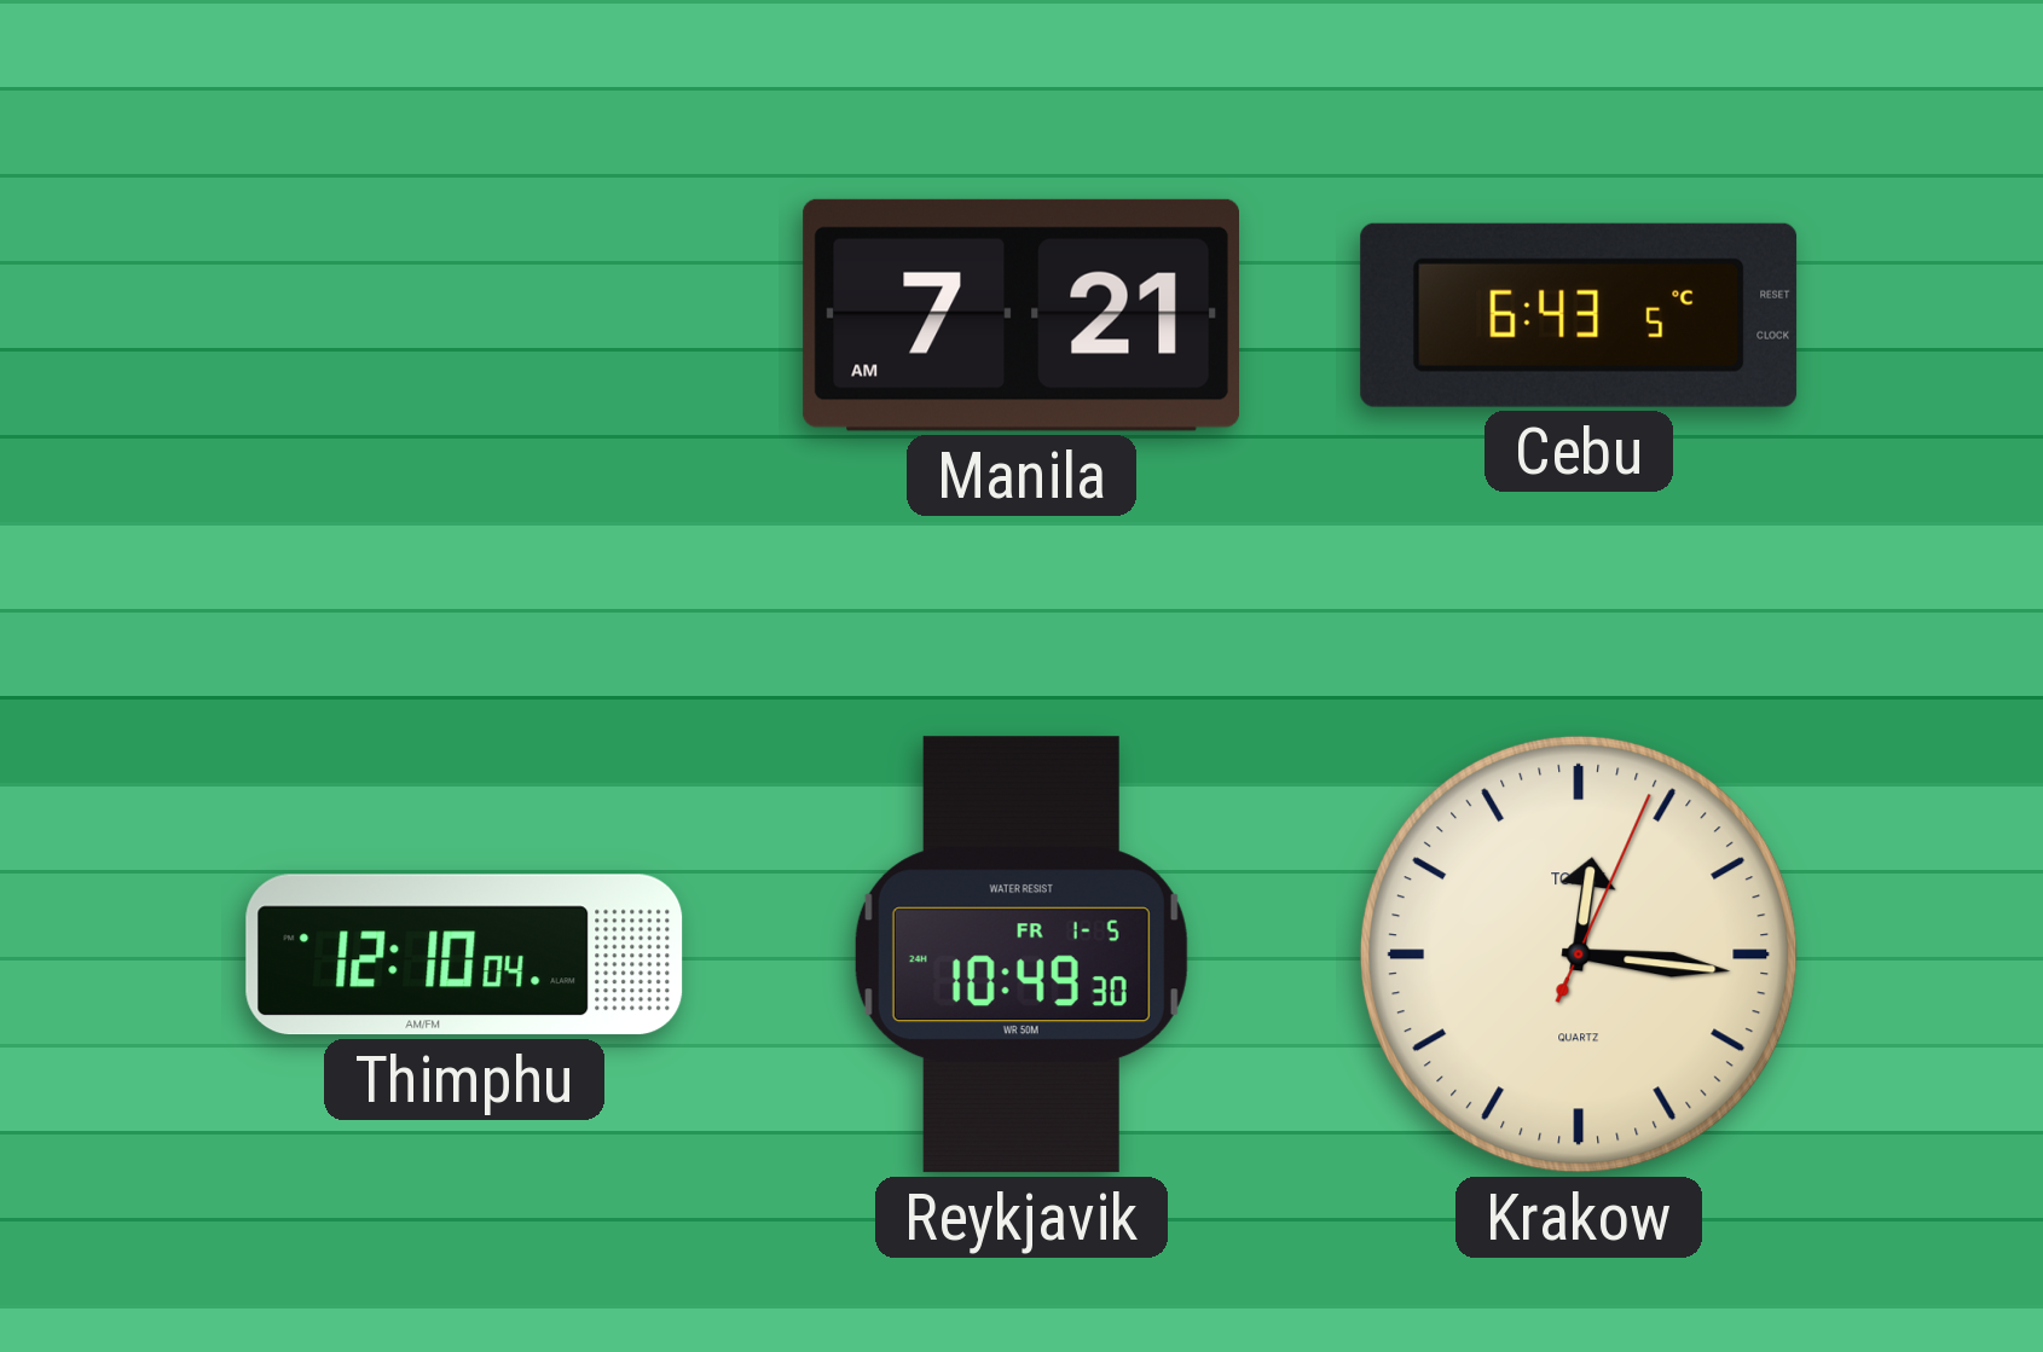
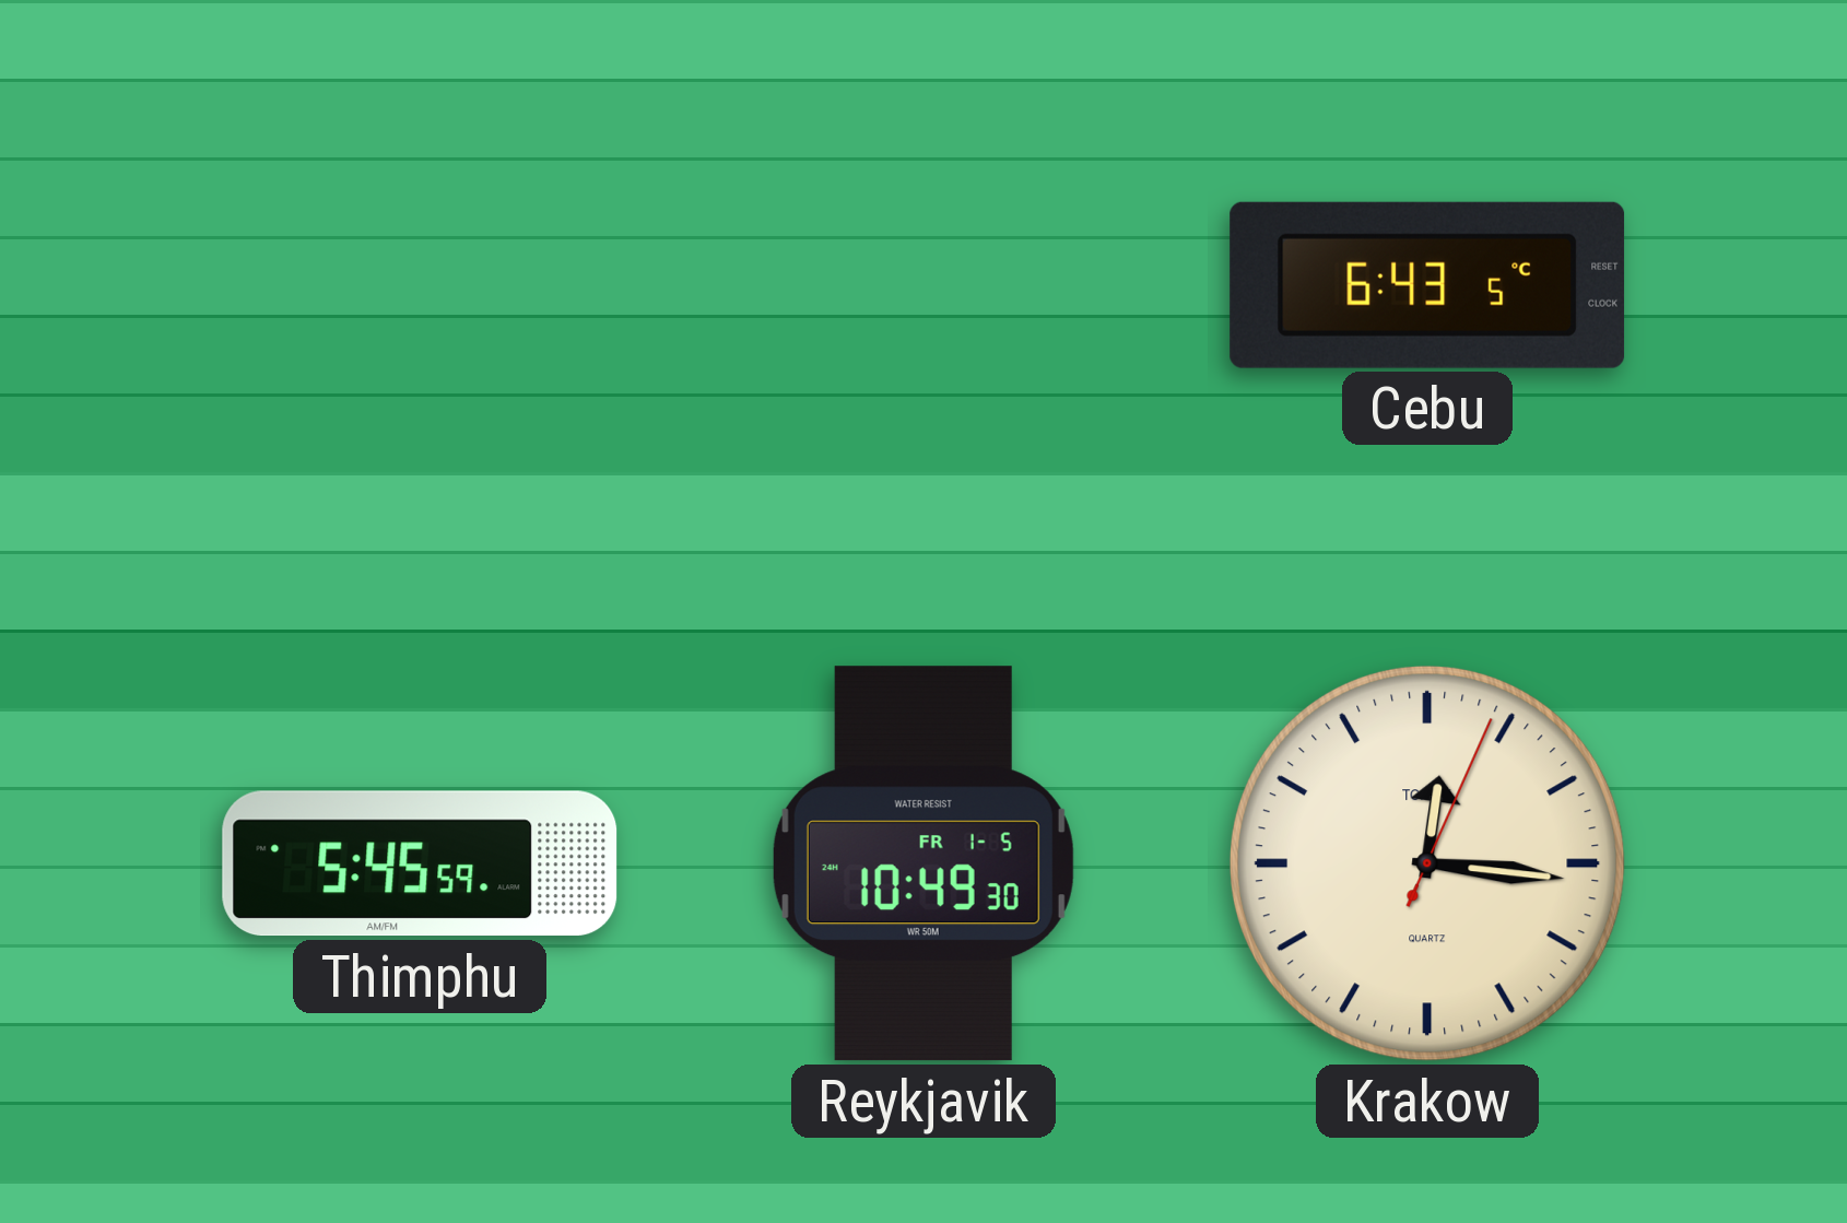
Manila: 7:21 -> none
Thimphu: 12:10 -> 5:45
